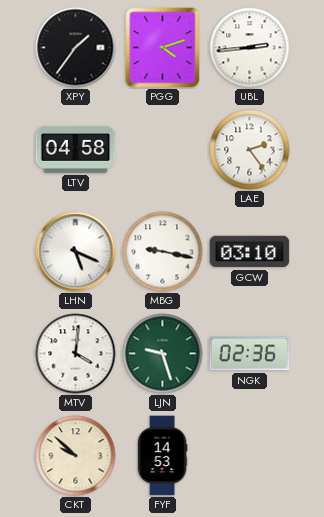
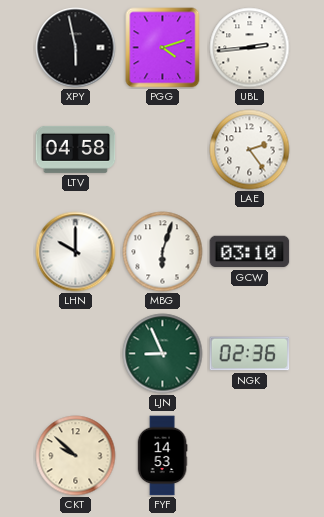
XPY: 1:36 -> 5:58
LHN: 5:19 -> 10:00
MBG: 9:17 -> 6:03
MTV: 4:01 -> none
LJN: 9:27 -> 8:56
